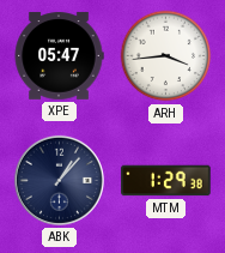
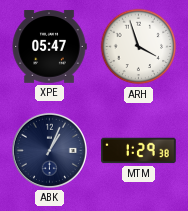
ARH: 3:44 -> 3:57
ABK: 1:07 -> 1:04
